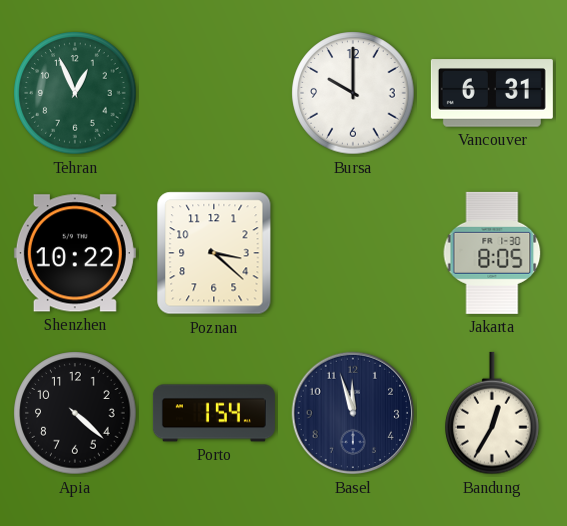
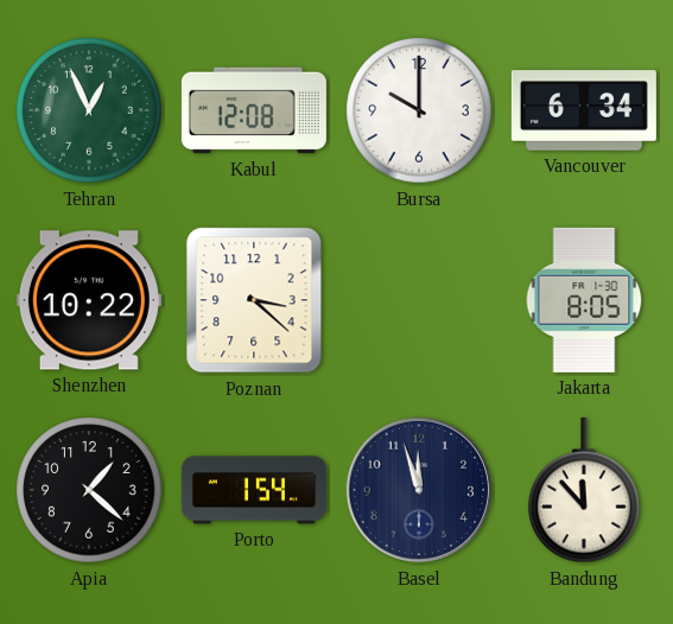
Kabul: none -> 12:08
Vancouver: 6:31 -> 6:34
Apia: 4:22 -> 1:22
Bandung: 12:35 -> 11:53
